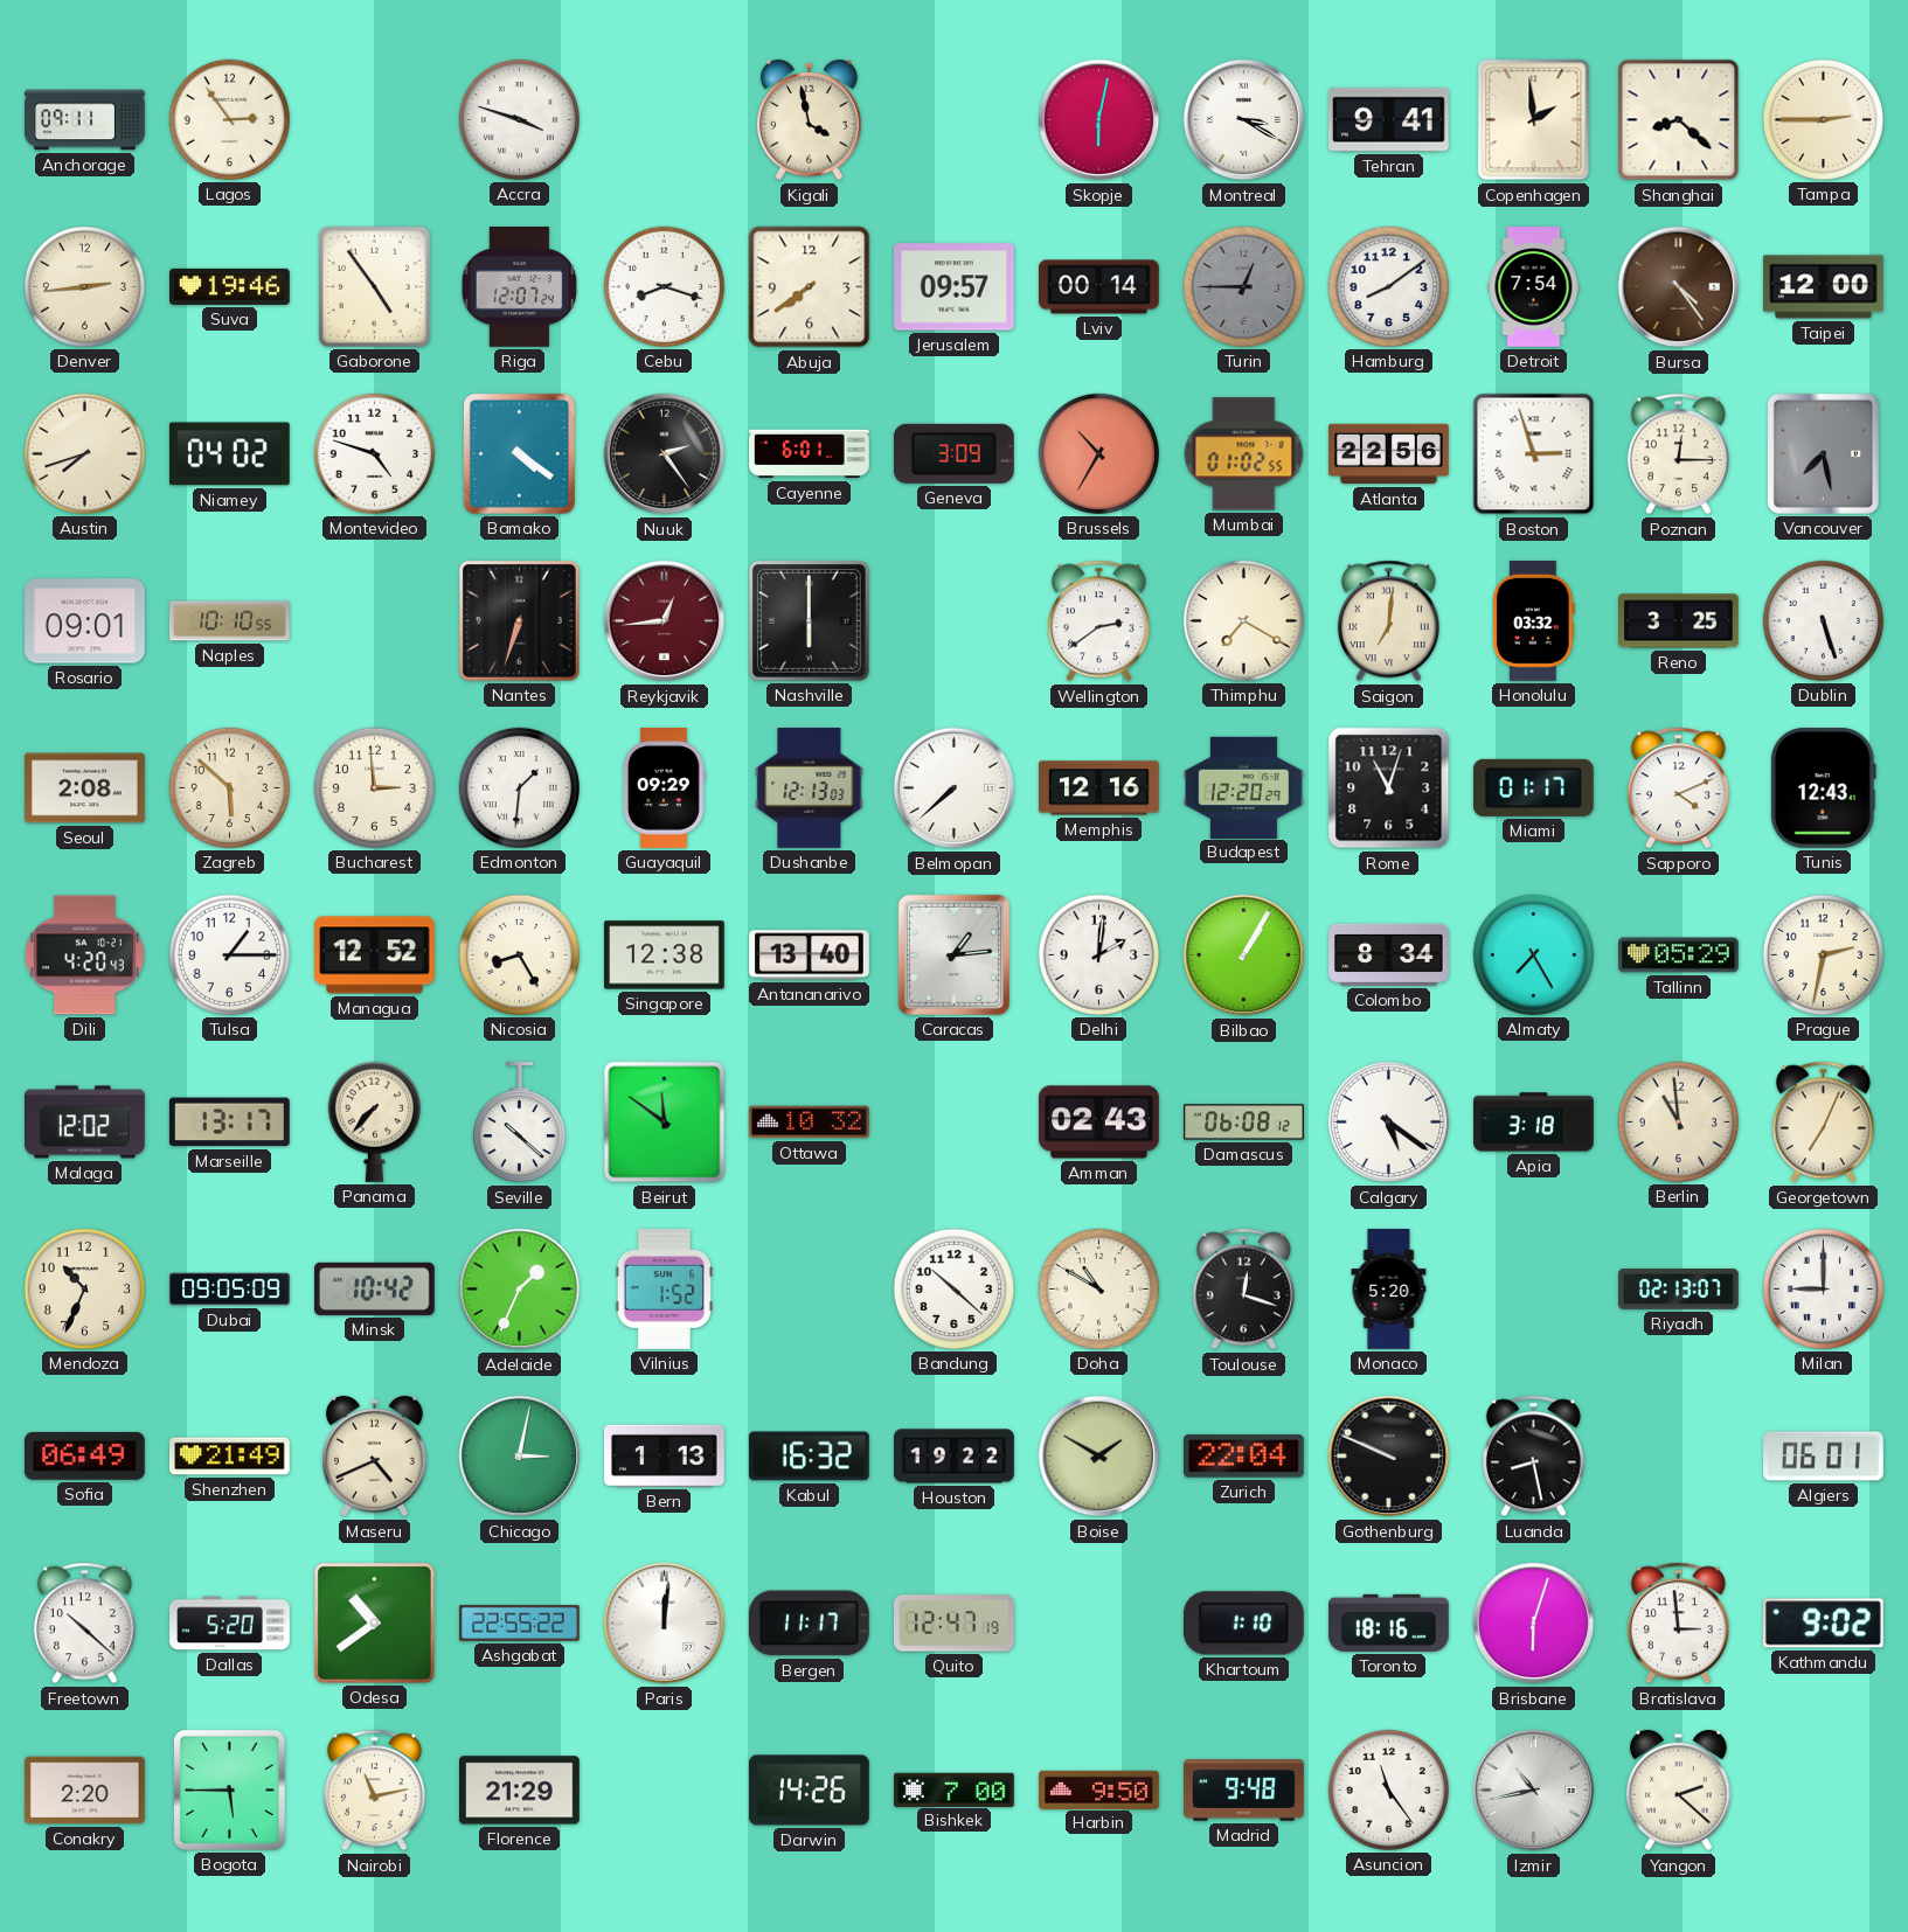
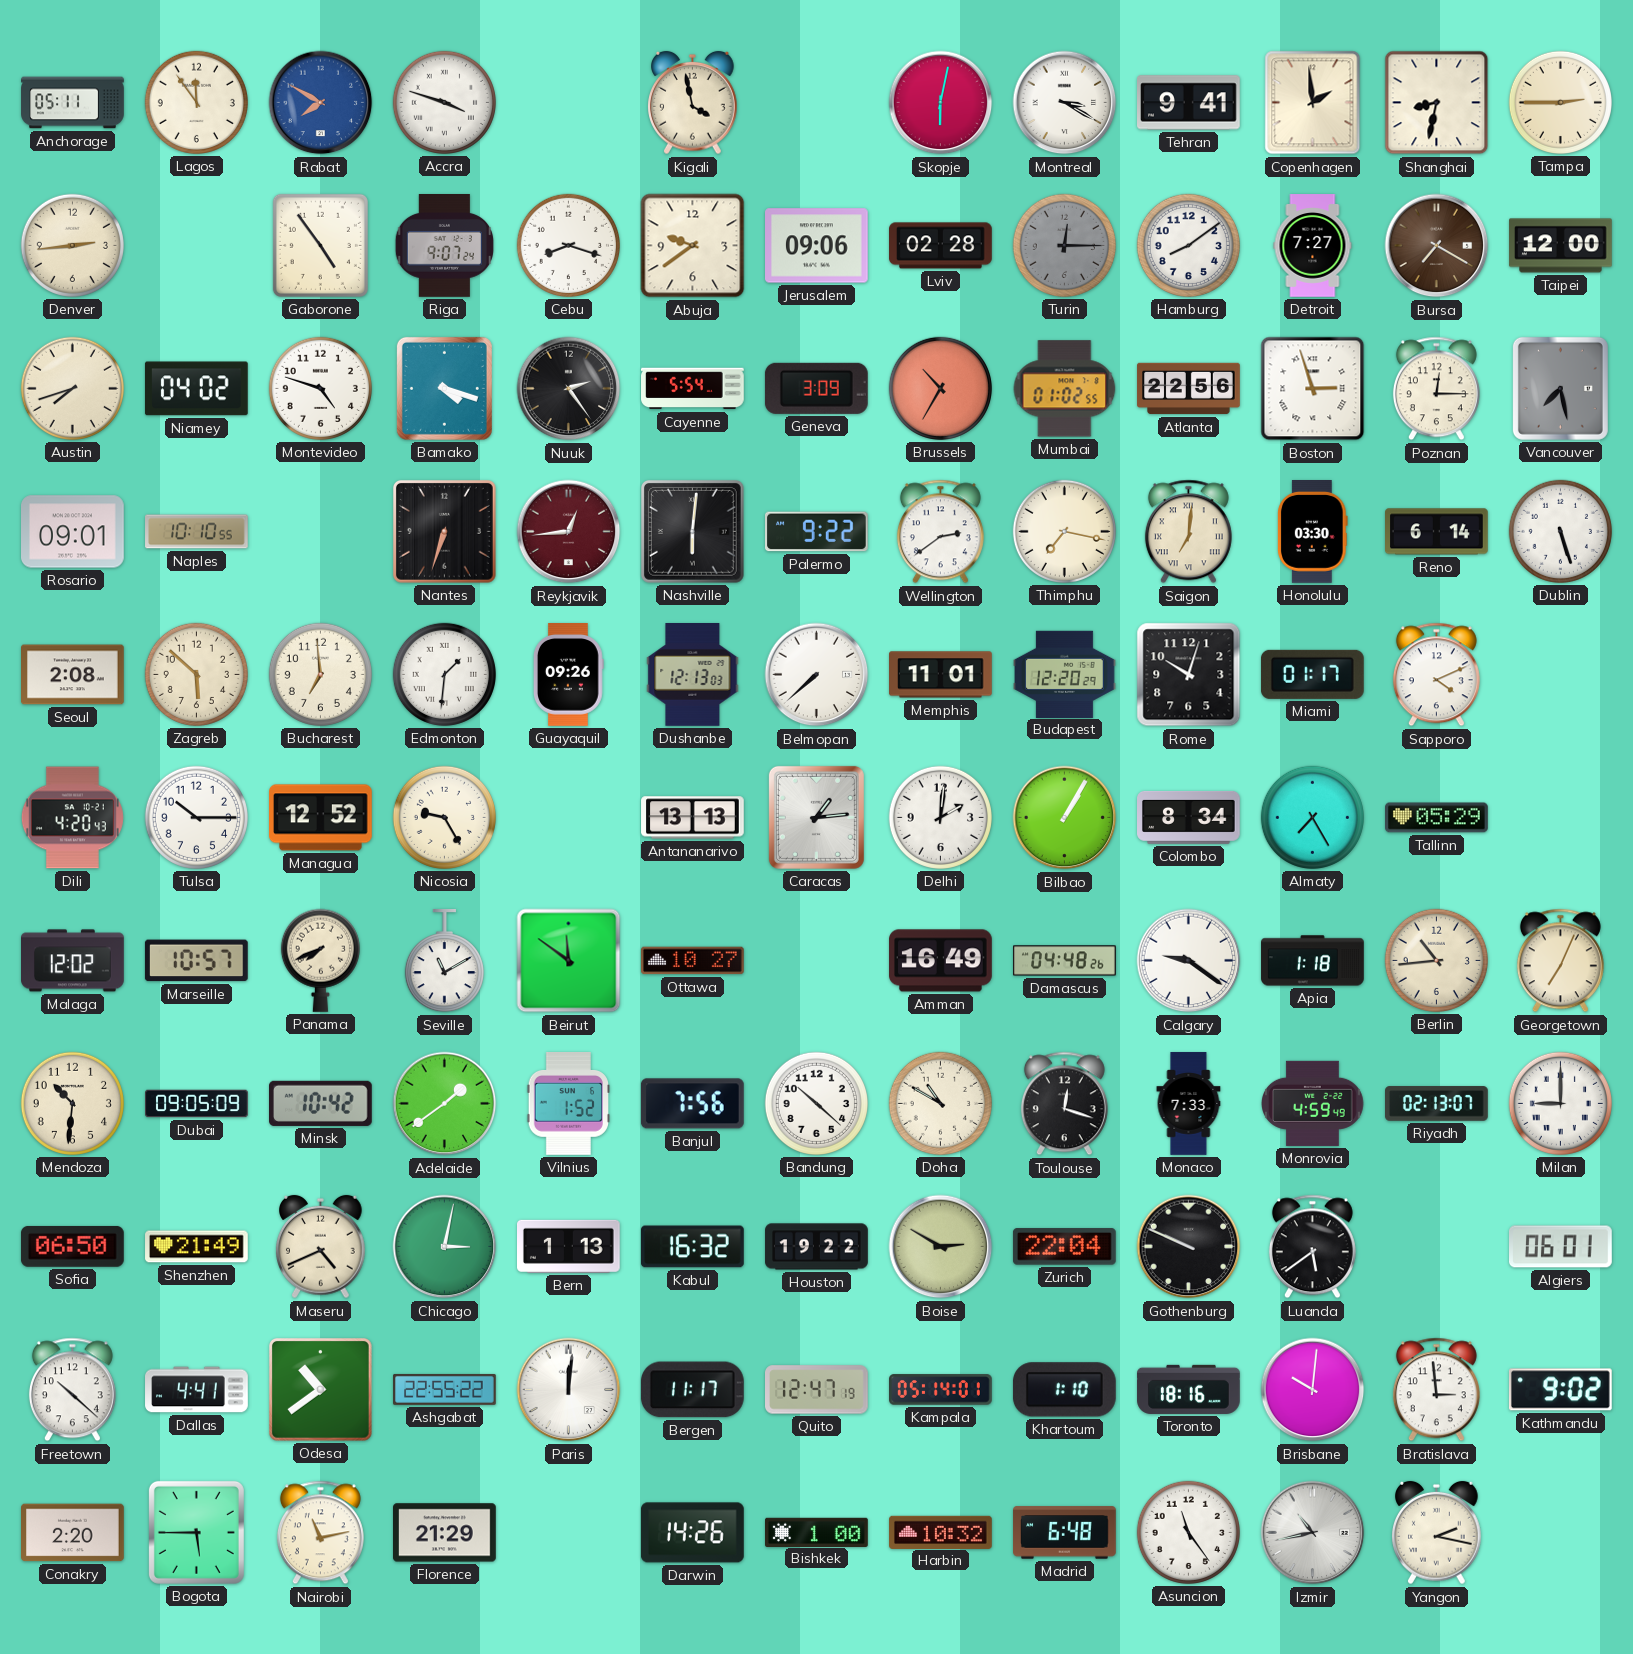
Anchorage: 09:11 -> 05:11
Lagos: 2:54 -> 11:54
Rabat: none -> 7:50
Shanghai: 8:22 -> 8:32
Suva: 19:46 -> none
Riga: 12:07 -> 9:07
Abuja: 7:39 -> 9:39
Jerusalem: 09:57 -> 09:06
Lviv: 00:14 -> 02:28
Turin: 12:45 -> 12:15
Detroit: 7:54 -> 7:27
Bursa: 4:24 -> 7:20
Bamako: 4:21 -> 4:18
Cayenne: 6:01 -> 5:54
Nashville: 6:00 -> 6:01
Palermo: none -> 9:22
Thimphu: 7:20 -> 7:17
Honolulu: 03:32 -> 03:30
Reno: 3:25 -> 6:14
Bucharest: 2:59 -> 6:59
Guayaquil: 09:29 -> 09:26
Memphis: 12:16 -> 11:01
Rome: 11:03 -> 10:03
Tunis: 12:43 -> none
Tulsa: 1:15 -> 10:15
Nicosia: 8:25 -> 9:25
Singapore: 12:38 -> none
Antananarivo: 13:40 -> 13:13
Prague: 2:32 -> none
Marseille: 13:17 -> 10:57
Panama: 7:37 -> 7:41
Seville: 10:22 -> 11:10
Ottawa: 10:32 -> 10:27
Amman: 02:43 -> 16:49
Damascus: 06:08 -> 04:48
Calgary: 5:21 -> 9:21
Apia: 3:18 -> 1:18
Berlin: 10:59 -> 10:44
Mendoza: 10:34 -> 10:31
Adelaide: 1:34 -> 1:39
Banjul: none -> 7:56
Monaco: 5:20 -> 7:33
Monrovia: none -> 4:59
Sofia: 06:49 -> 06:50
Boise: 1:50 -> 2:50
Luanda: 8:28 -> 5:39
Dallas: 5:20 -> 4:41
Kampala: none -> 05:14
Brisbane: 6:03 -> 10:01
Bishkek: 7:00 -> 1:00
Harbin: 9:50 -> 10:32
Madrid: 9:48 -> 6:48
Yangon: 2:22 -> 2:17
